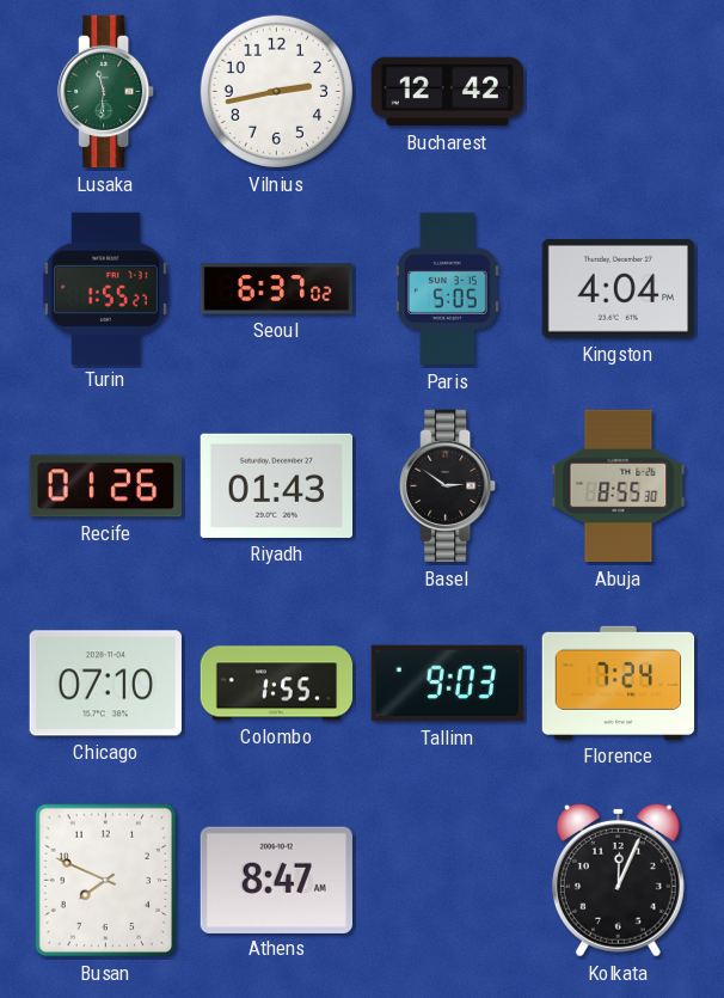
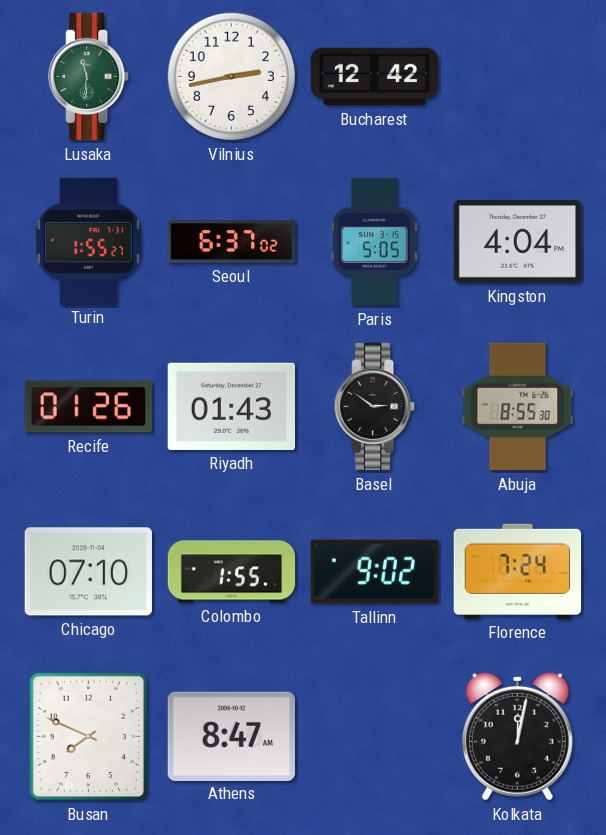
Tallinn: 9:03 -> 9:02
Kolkata: 12:04 -> 12:02
